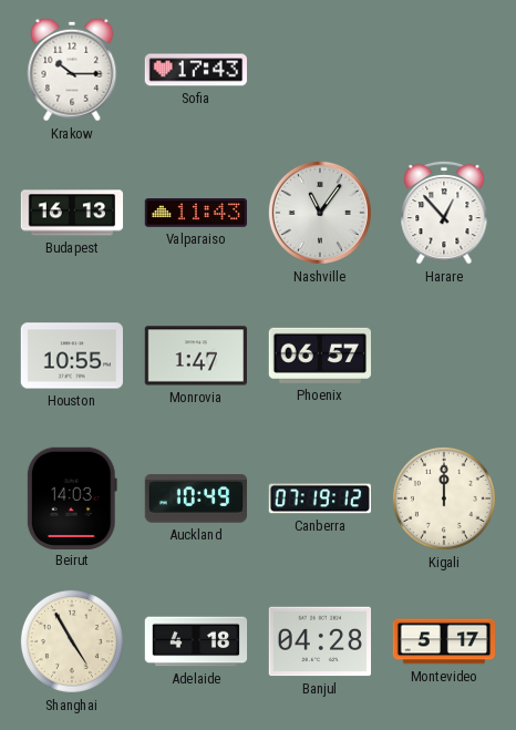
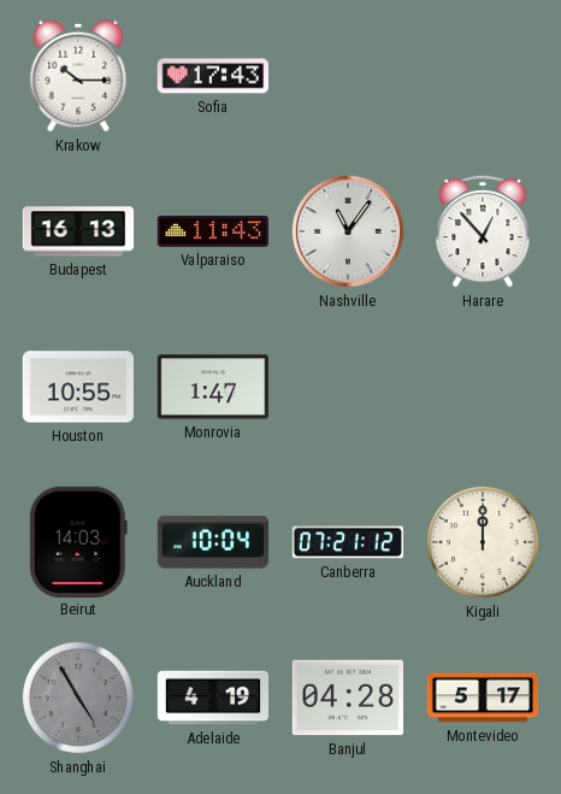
Phoenix: 06:57 -> none
Auckland: 10:49 -> 10:04
Canberra: 07:19 -> 07:21
Shanghai dial: cream -> grey
Adelaide: 4:18 -> 4:19
